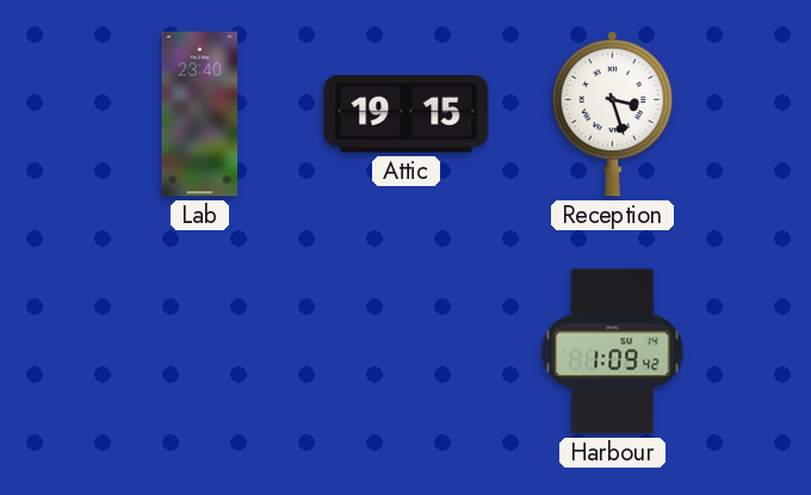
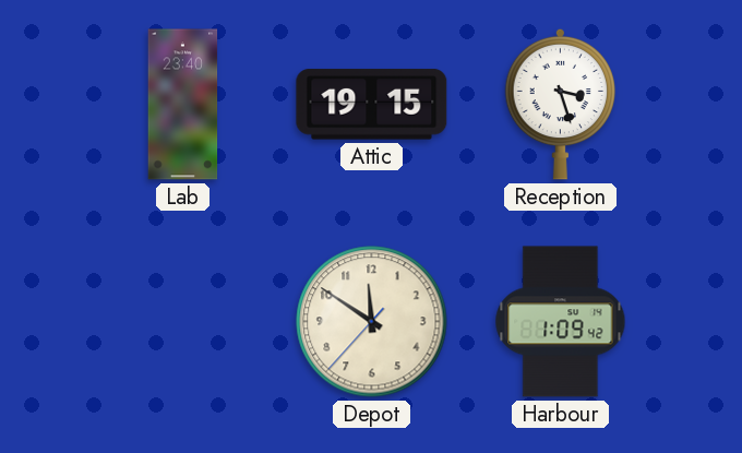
Depot: none -> 11:50
